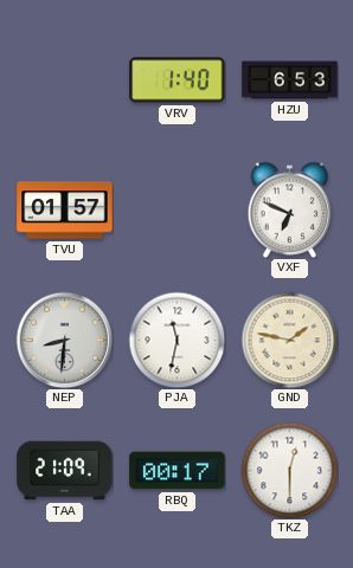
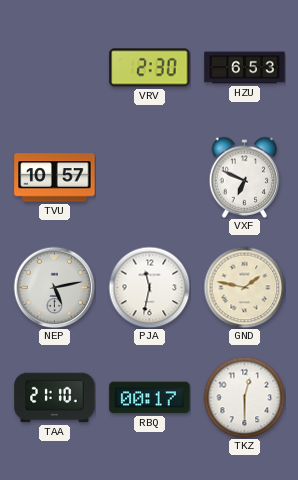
VRV: 1:40 -> 2:30
TVU: 01:57 -> 10:57
NEP: 8:31 -> 5:13
TAA: 21:09 -> 21:10
